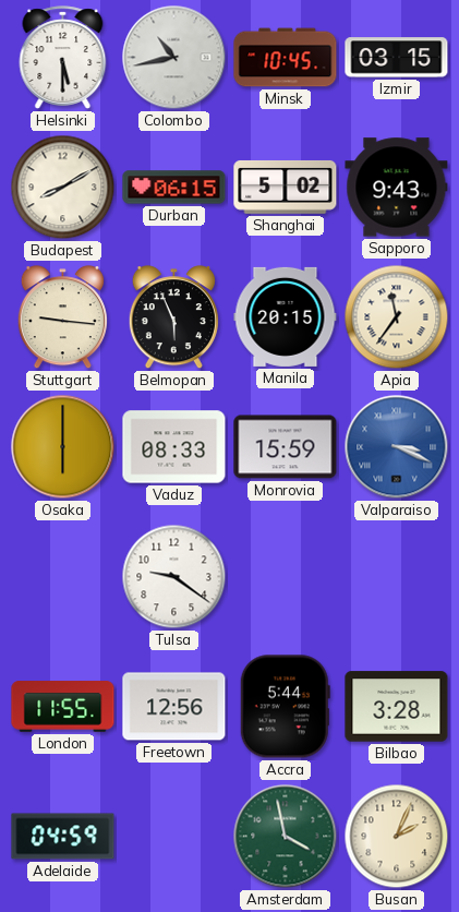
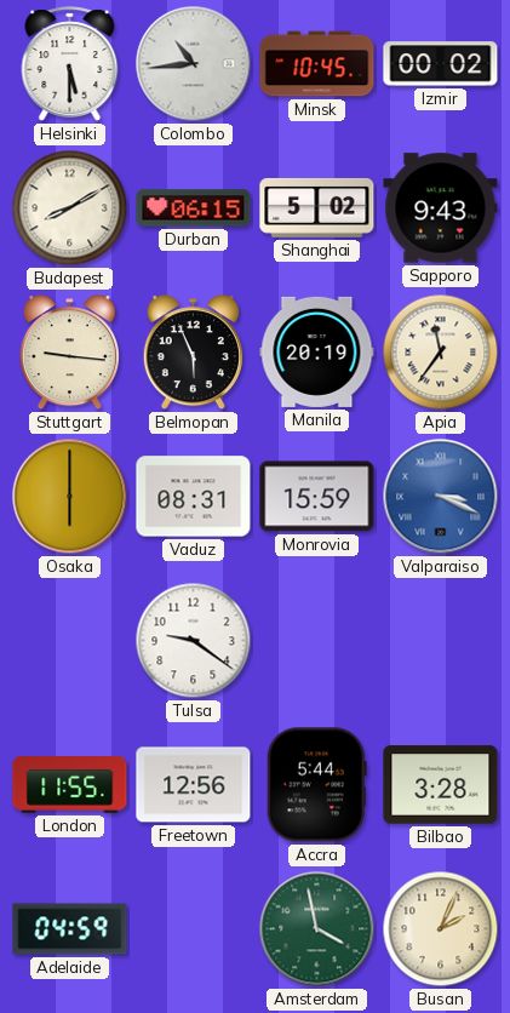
Colombo: 10:43 -> 10:44
Izmir: 03:15 -> 00:02
Manila: 20:15 -> 20:19
Vaduz: 08:33 -> 08:31
